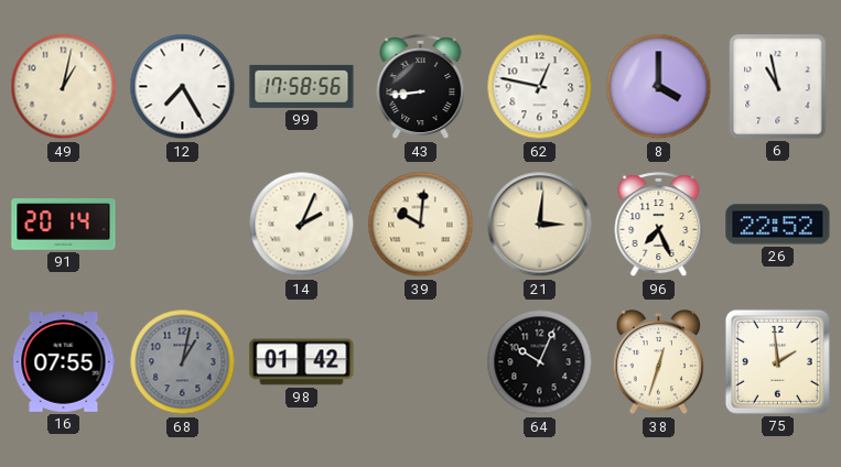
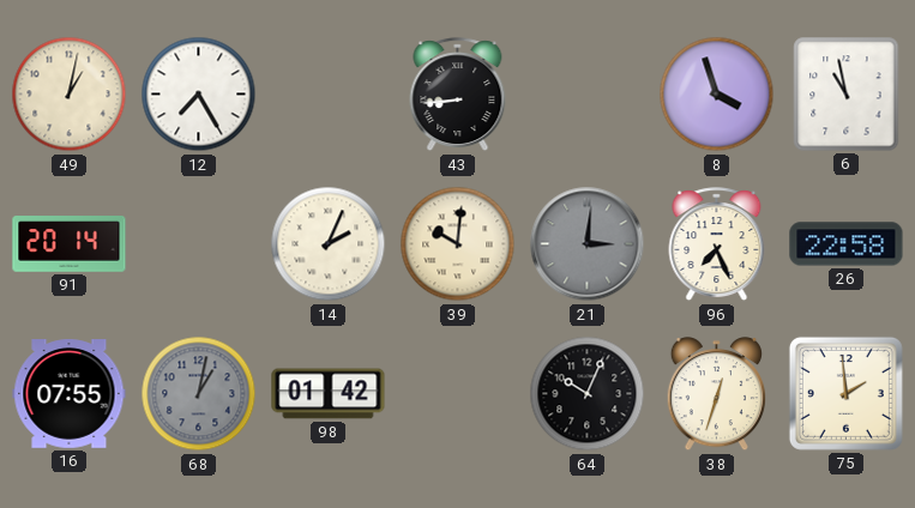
99: 17:58 -> none
62: 12:47 -> none
8: 4:00 -> 3:57
21 dial: cream -> grey
26: 22:52 -> 22:58
